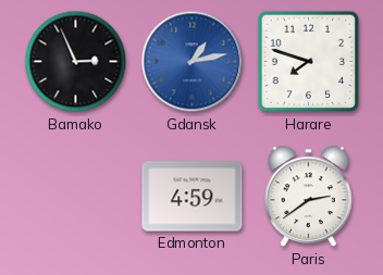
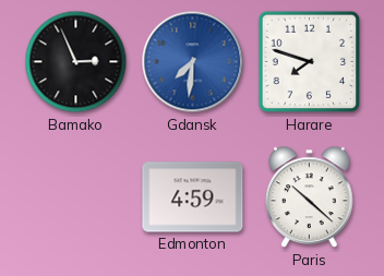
Gdansk: 1:13 -> 7:31
Paris: 2:39 -> 10:22
